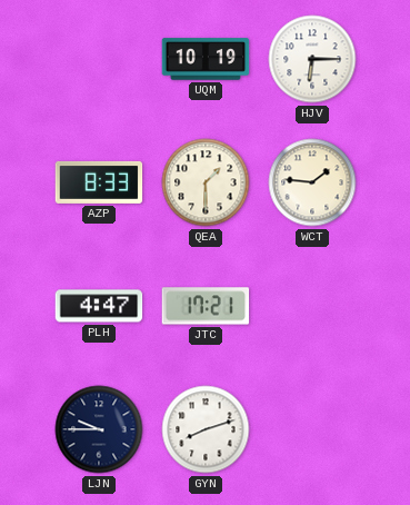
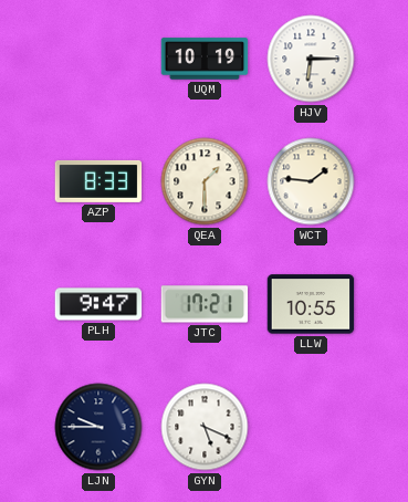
PLH: 4:47 -> 9:47
LLW: none -> 10:55
GYN: 8:12 -> 5:19
